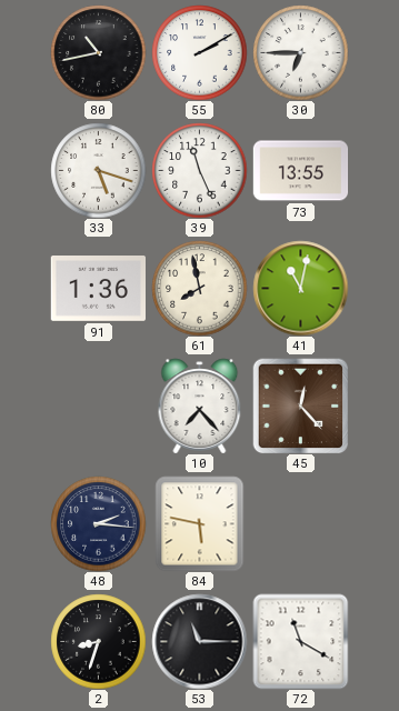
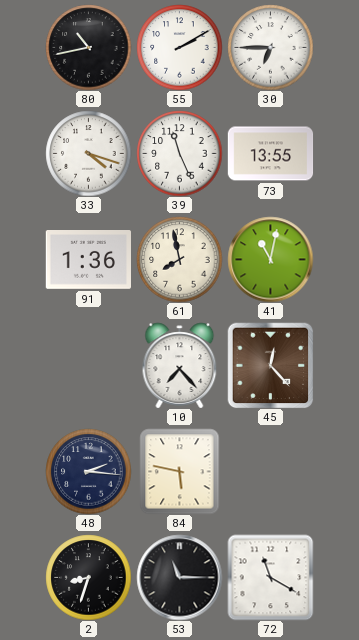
33: 5:18 -> 4:18
